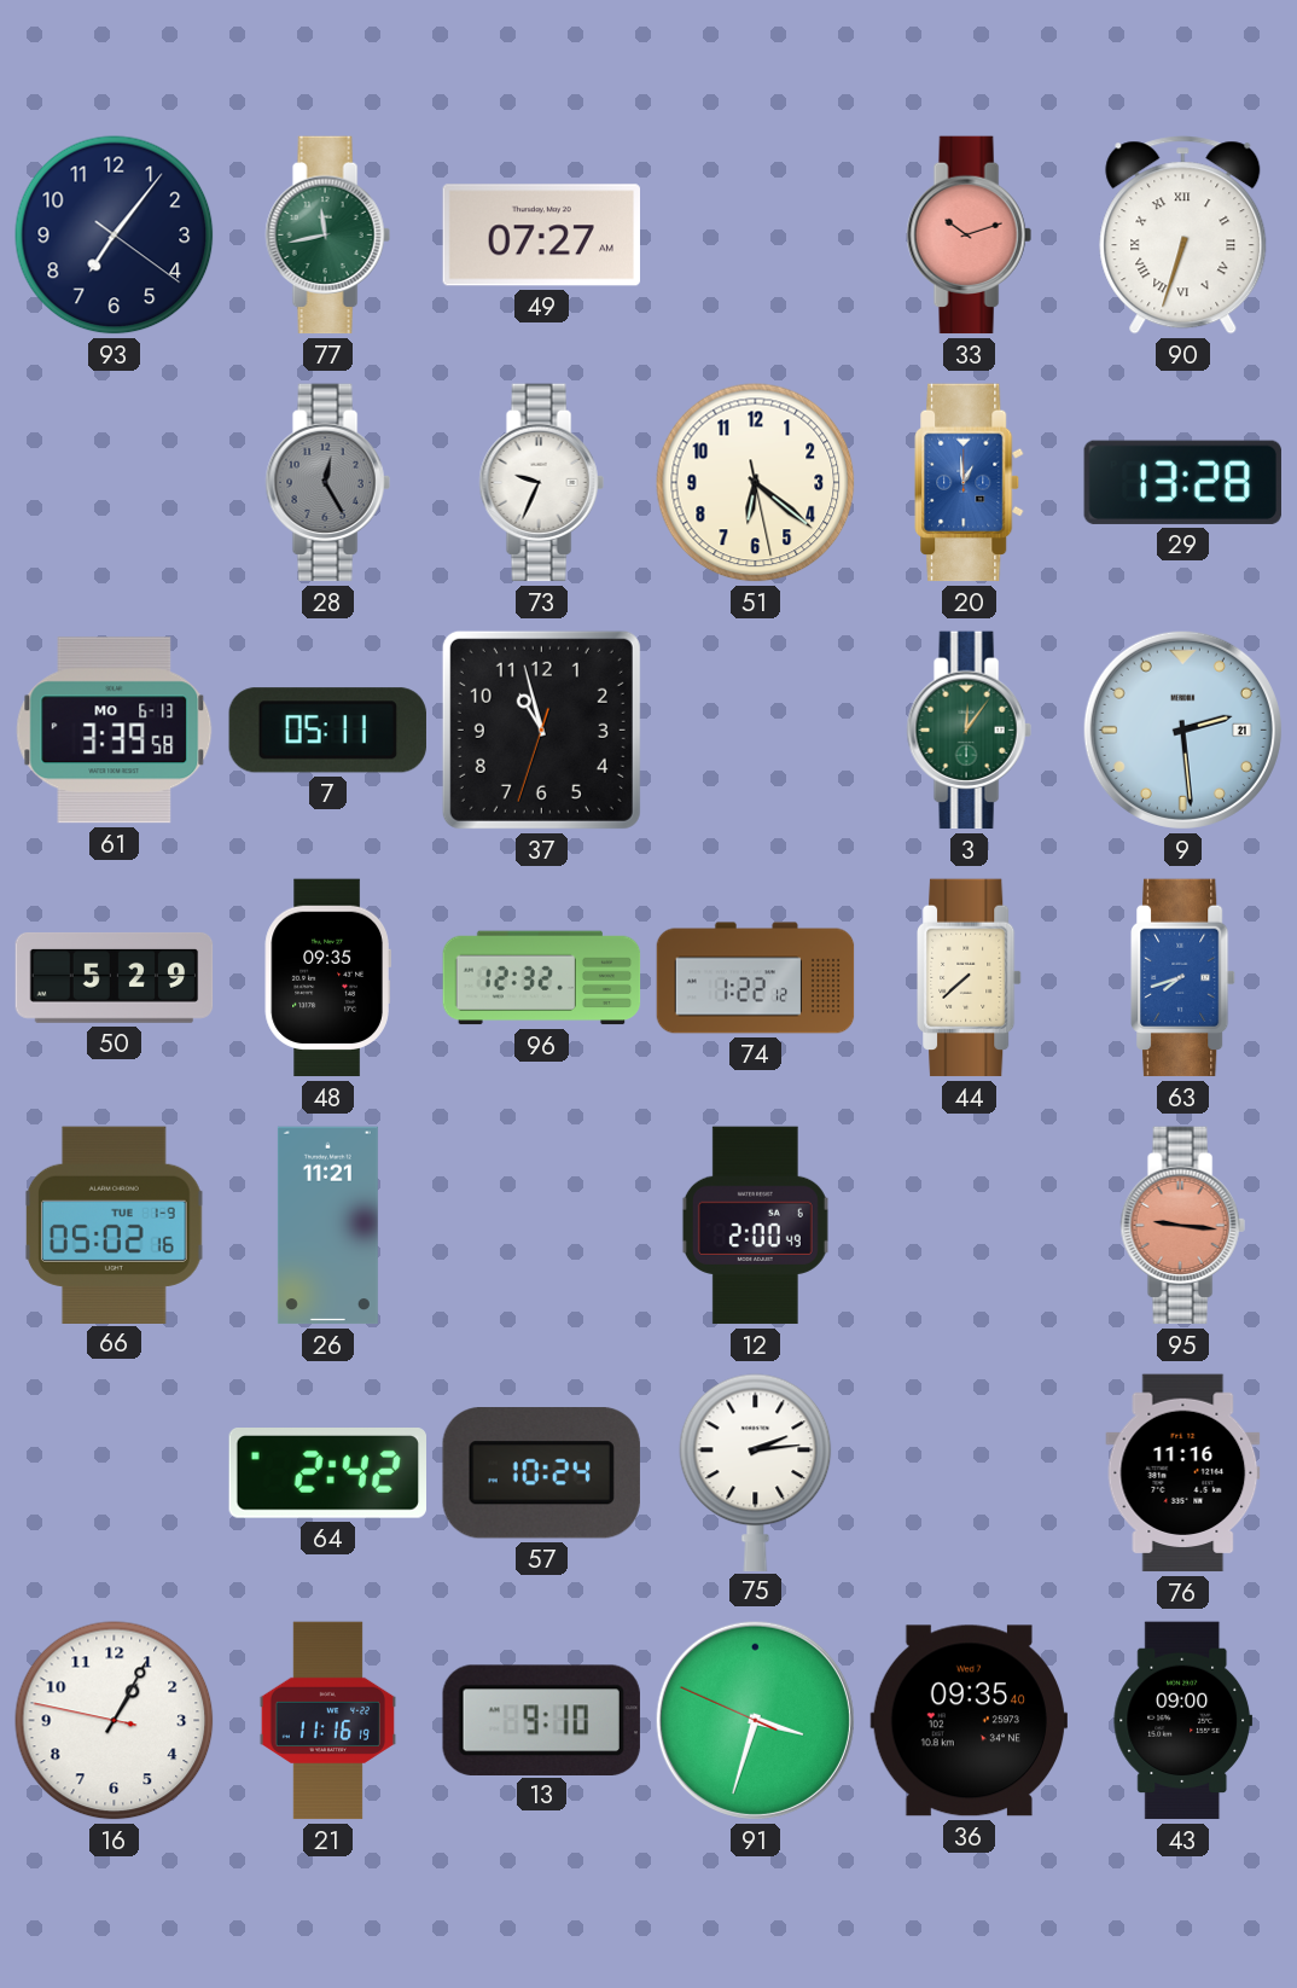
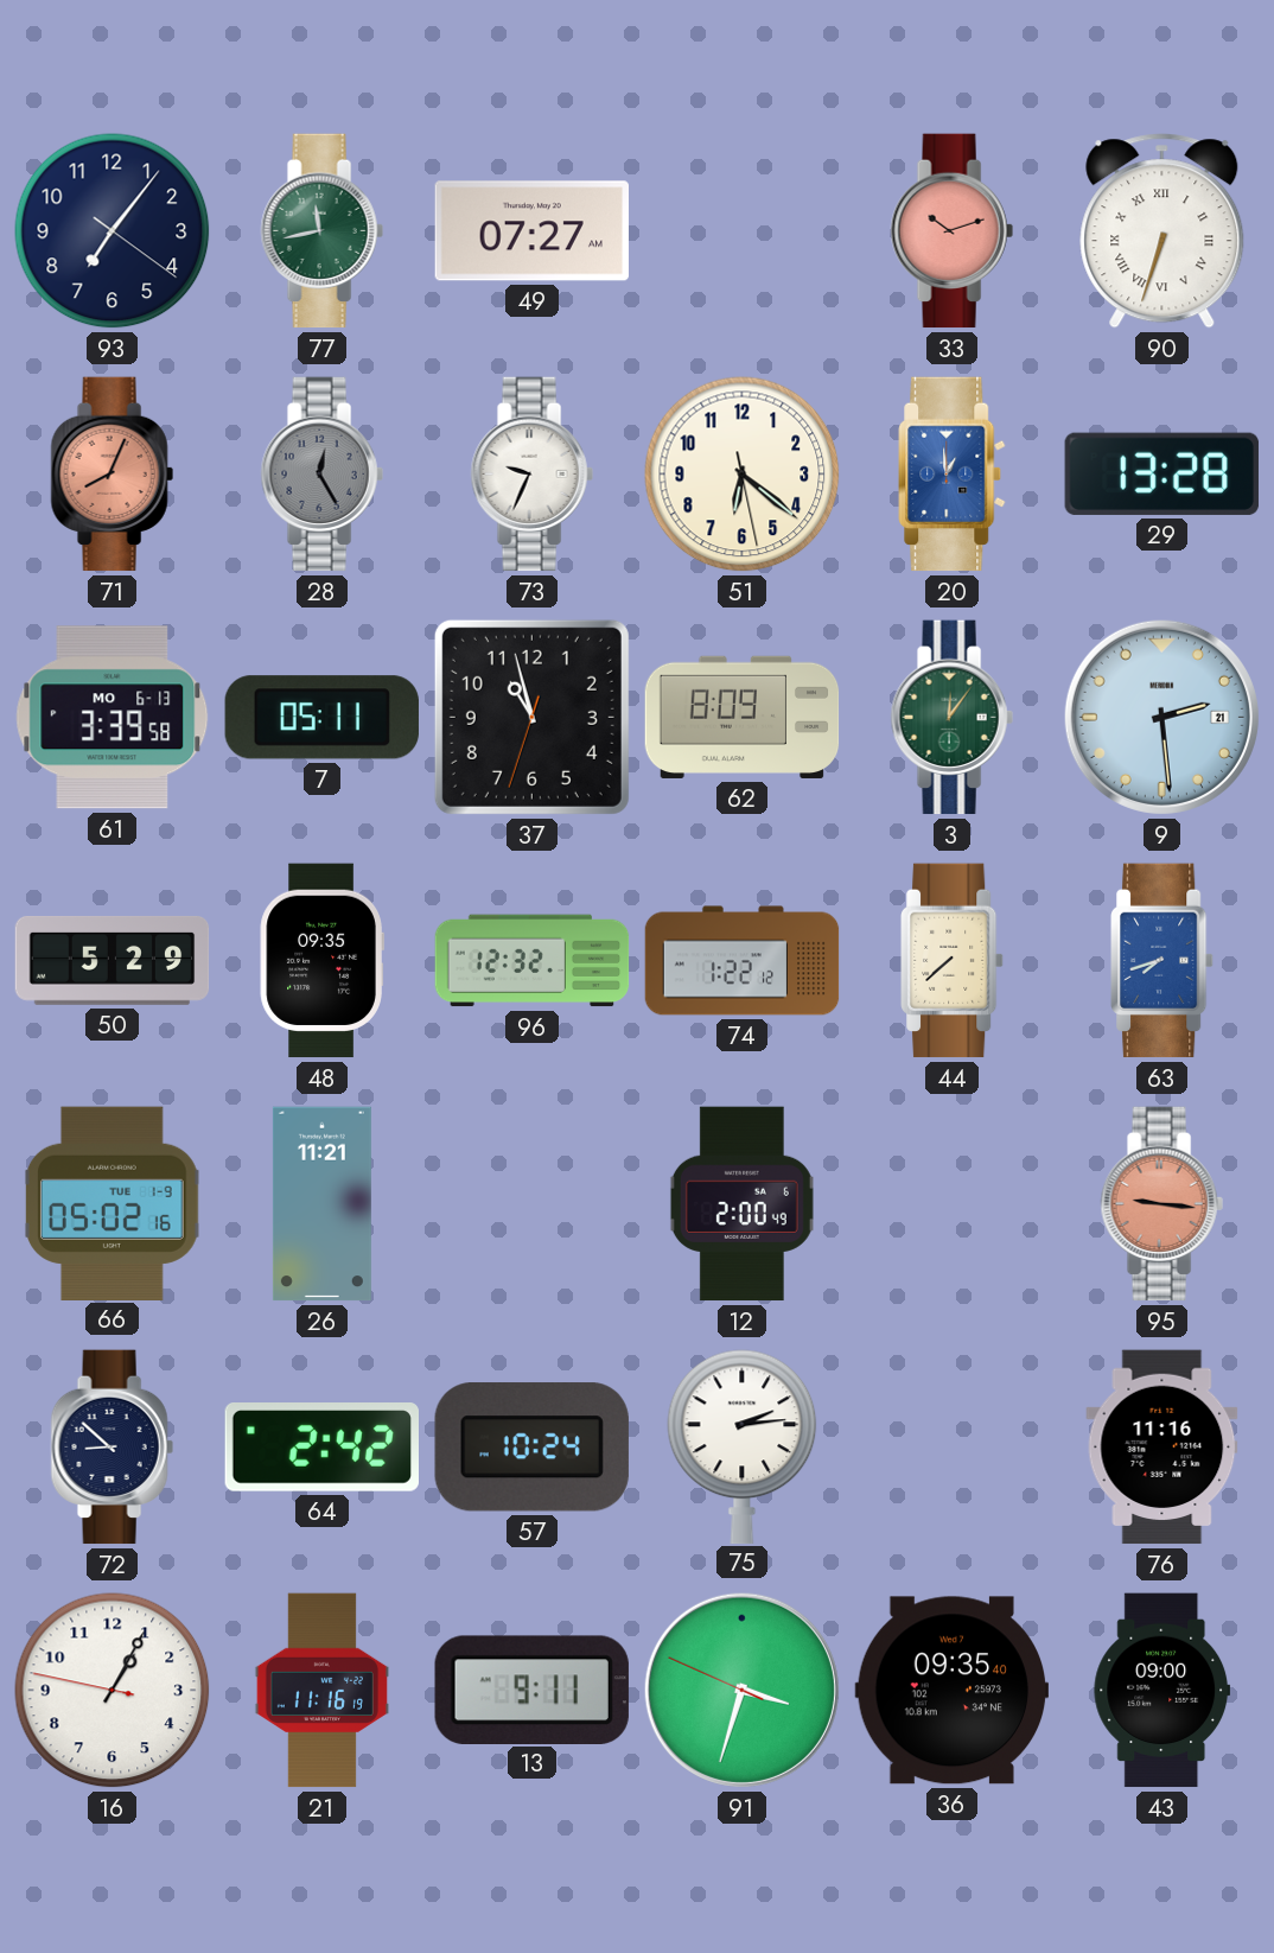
71: none -> 8:04
62: none -> 8:09
72: none -> 8:52
13: 9:10 -> 9:11
